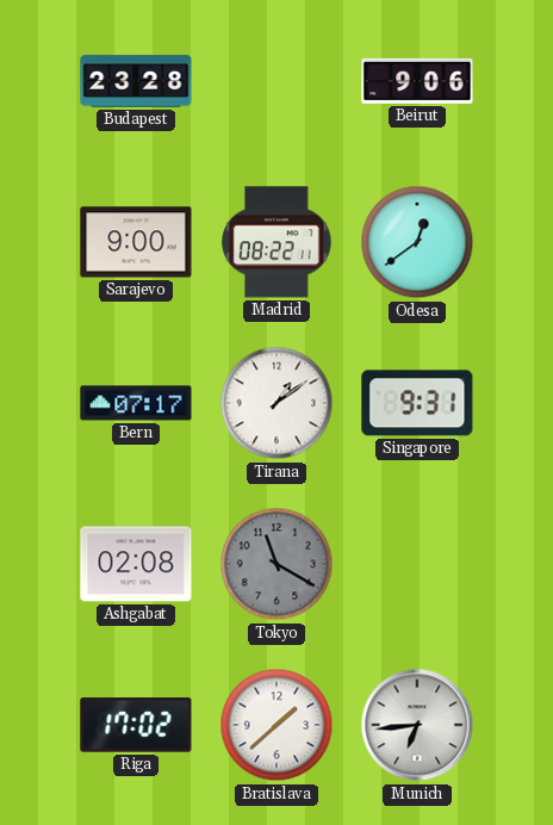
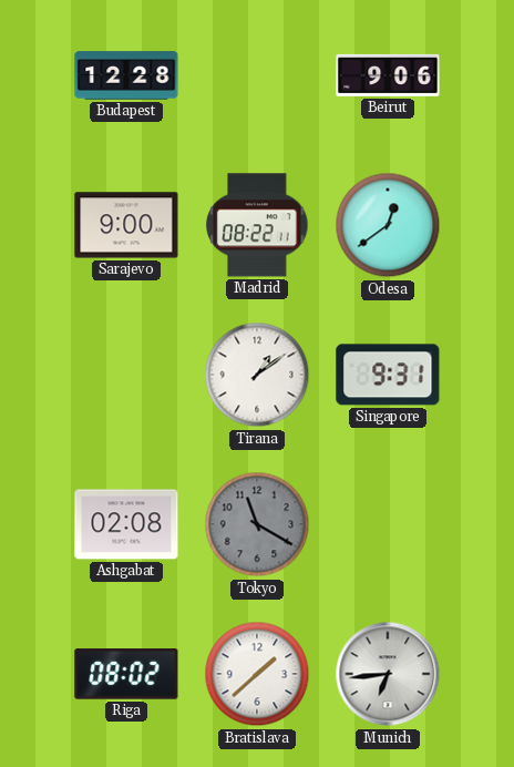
Budapest: 23:28 -> 12:28
Bern: 07:17 -> none
Riga: 17:02 -> 08:02
